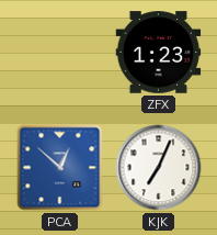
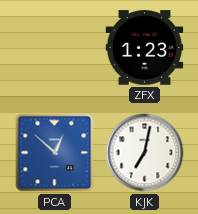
KJK: 7:04 -> 7:02
